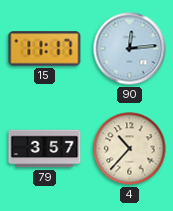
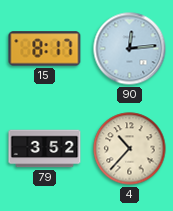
15: 11:17 -> 8:17
79: 3:57 -> 3:52
